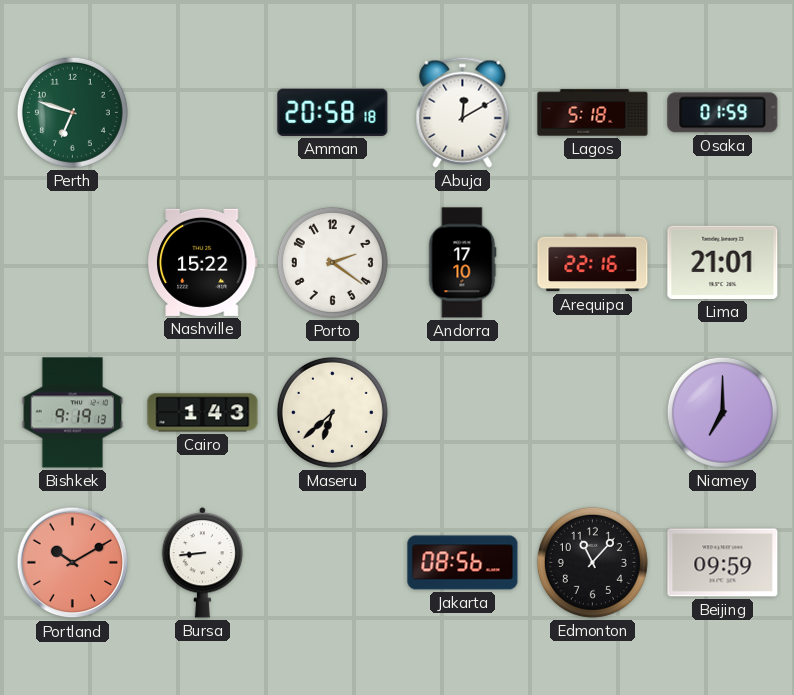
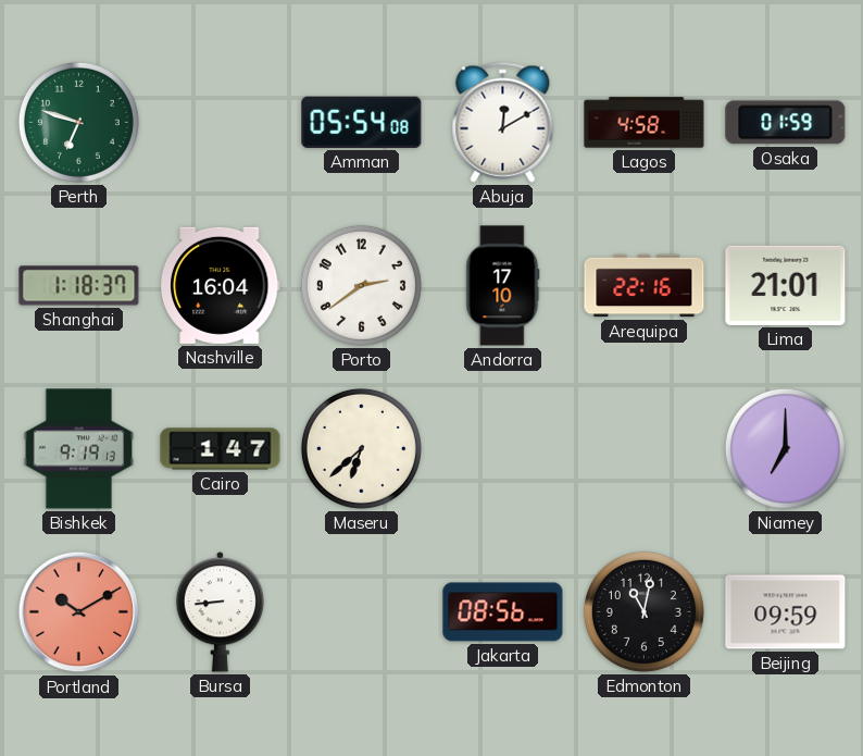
Amman: 20:58 -> 05:54
Lagos: 5:18 -> 4:58
Shanghai: none -> 1:18
Nashville: 15:22 -> 16:04
Porto: 2:21 -> 2:39
Cairo: 1:43 -> 1:47
Edmonton: 11:07 -> 11:02
